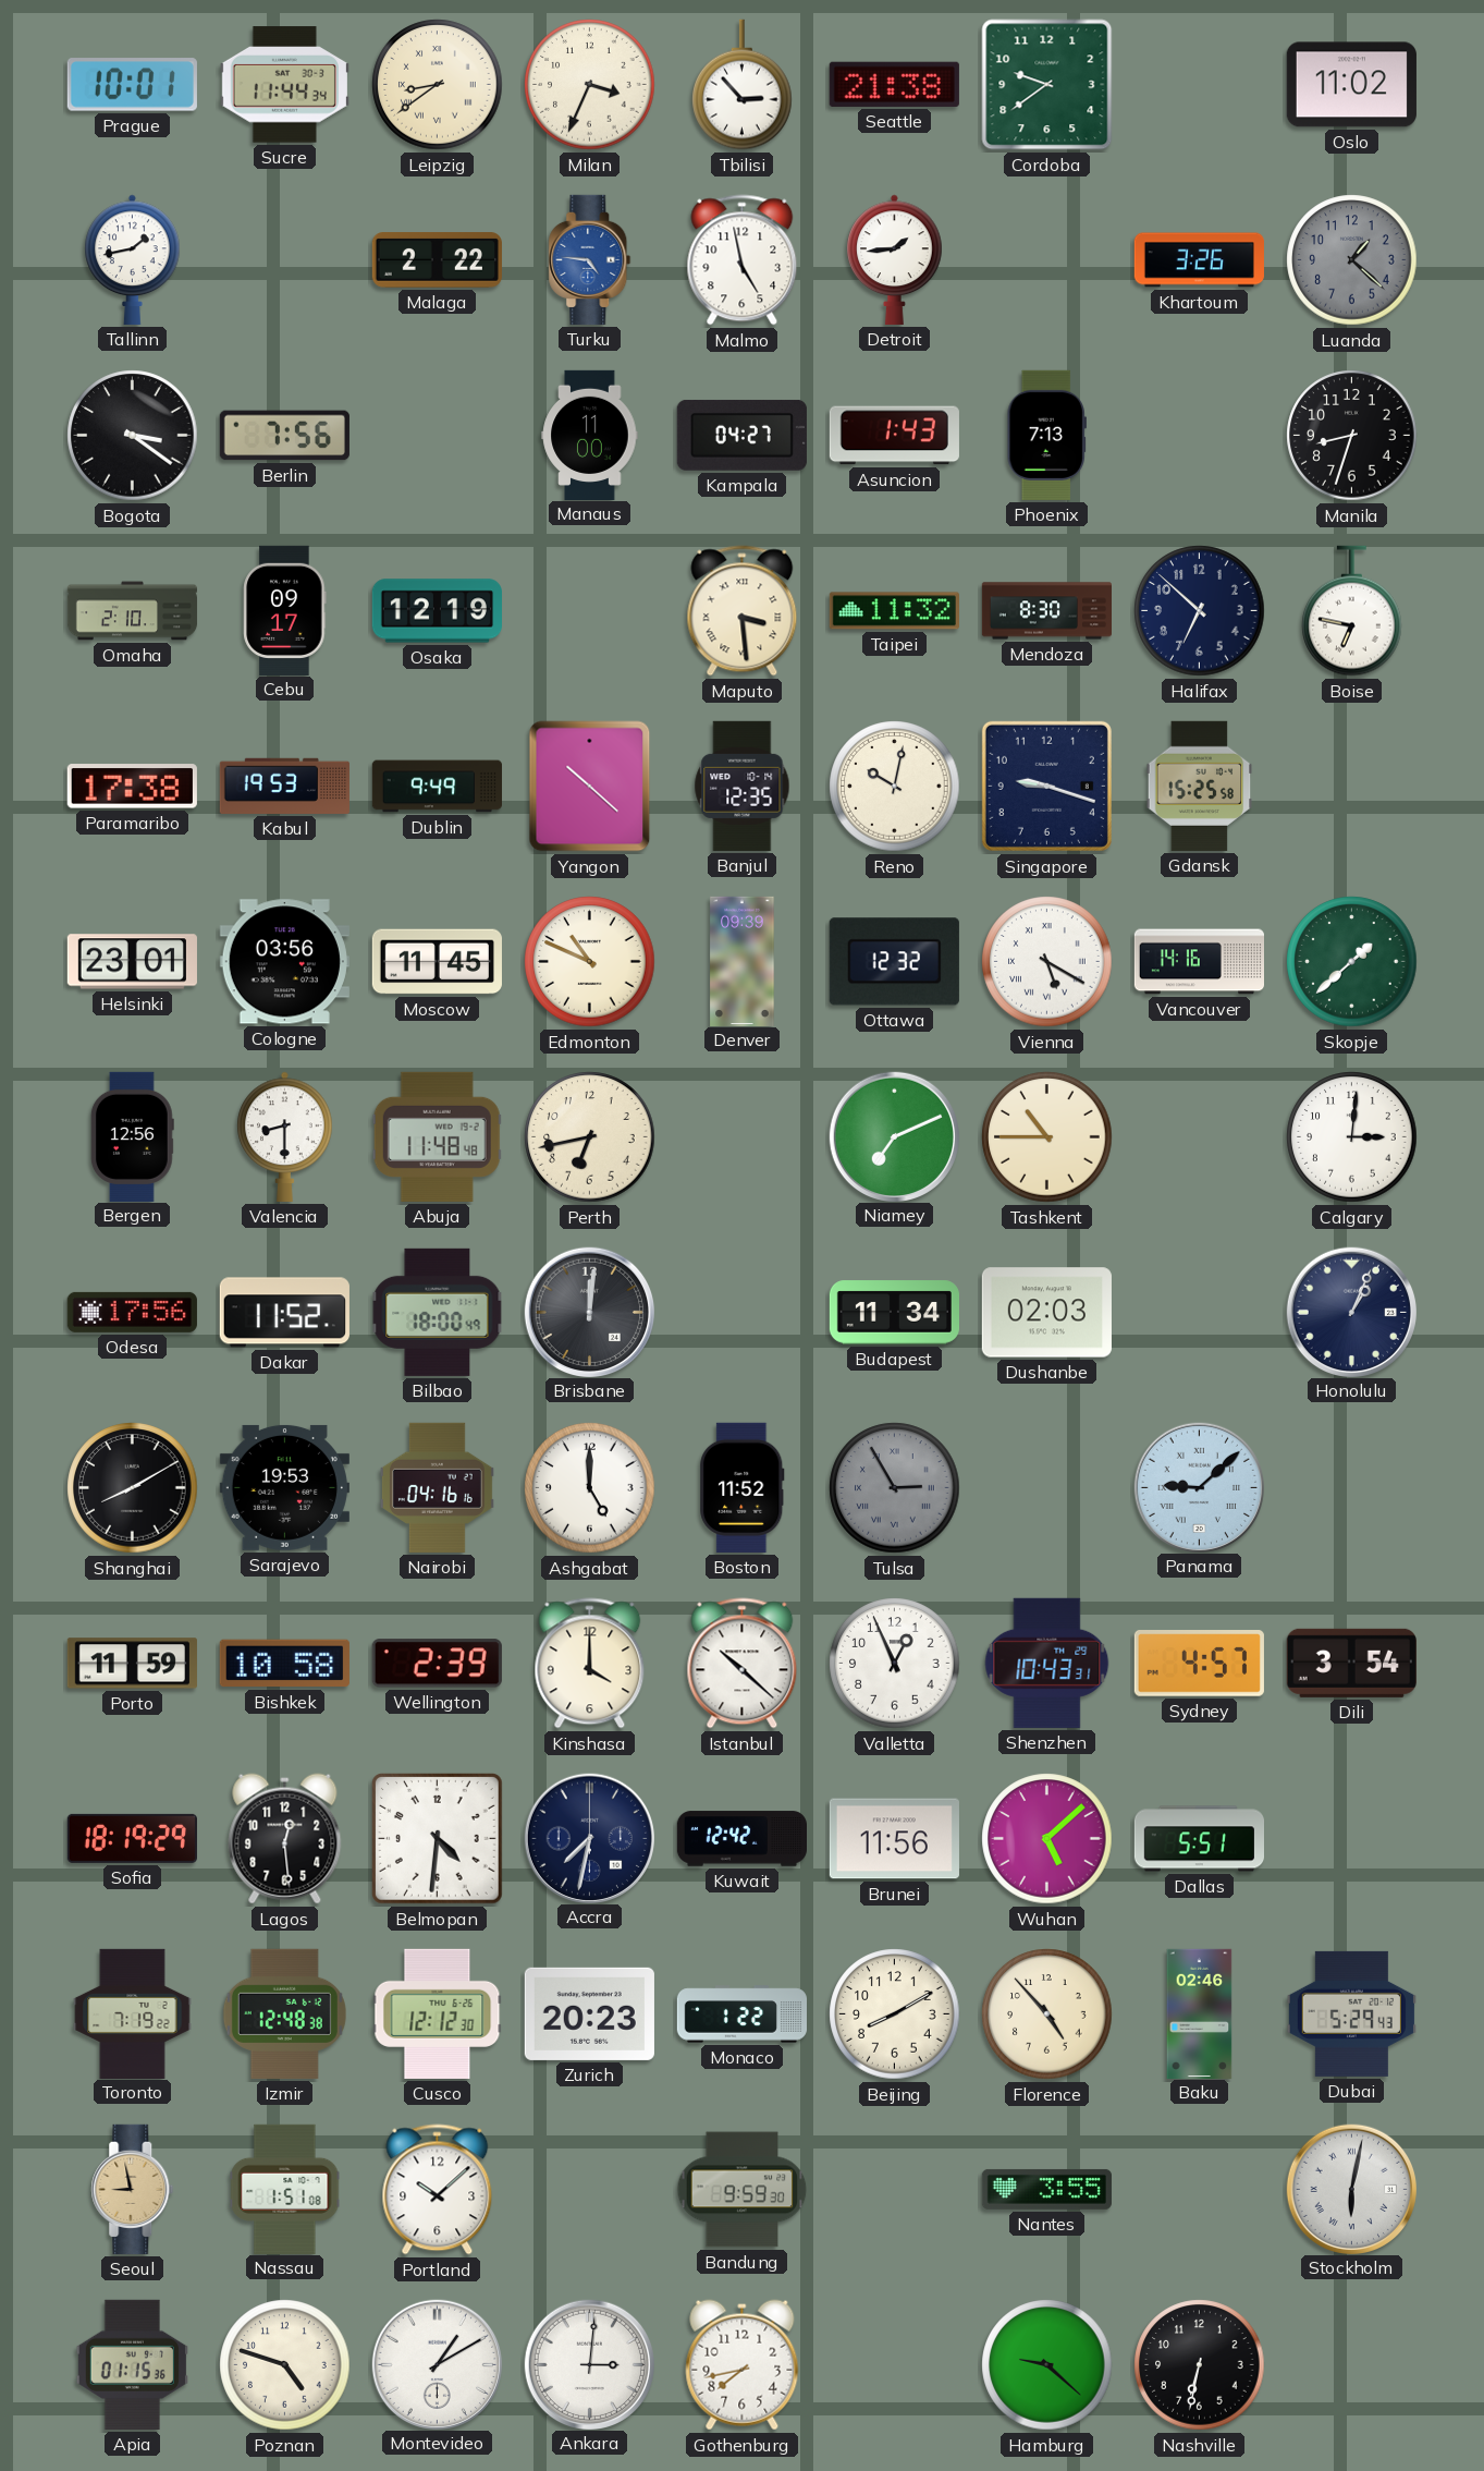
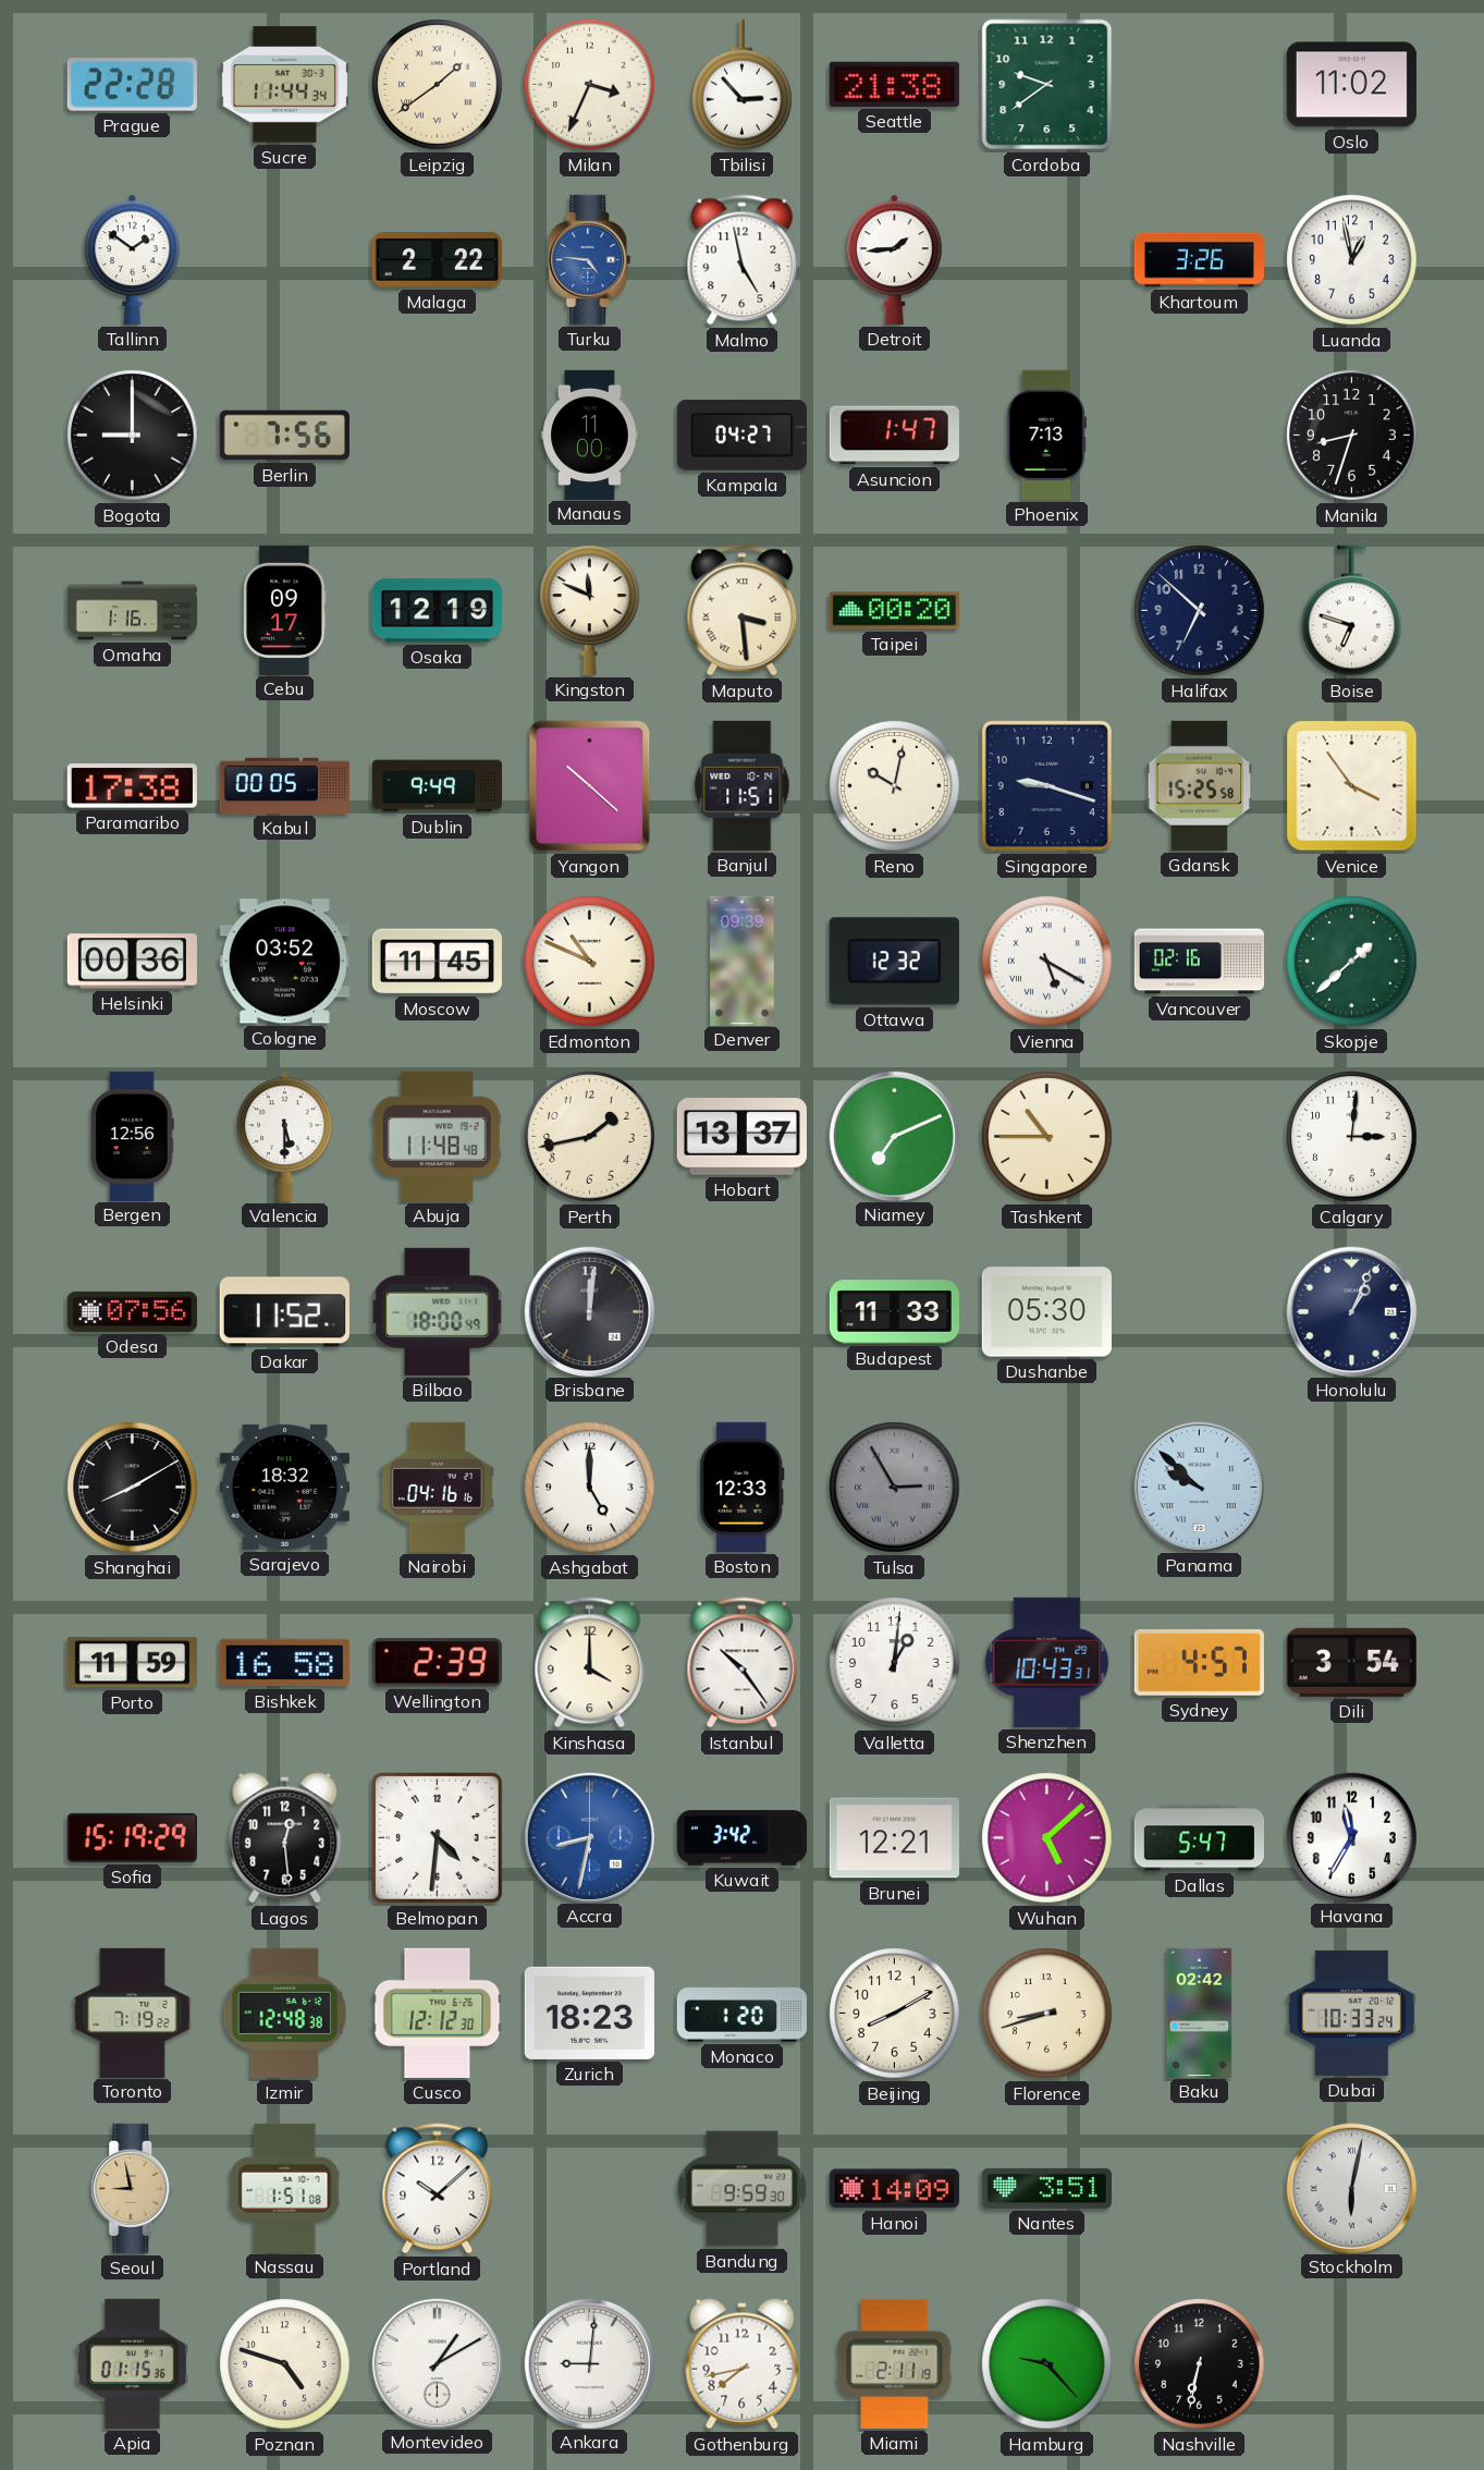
Prague: 10:01 -> 22:28
Leipzig: 8:39 -> 1:39
Tallinn: 1:43 -> 1:51
Luanda: 1:22 -> 12:58
Luanda dial: grey -> white
Bogota: 3:21 -> 9:00
Asuncion: 1:43 -> 1:47
Omaha: 2:10 -> 1:16
Kingston: none -> 11:49
Taipei: 11:32 -> 00:20
Mendoza: 8:30 -> none
Boise: 6:47 -> 6:48
Kabul: 19:53 -> 00:05
Banjul: 12:35 -> 11:51
Venice: none -> 3:54
Helsinki: 23:01 -> 00:36
Cologne: 03:56 -> 03:52
Vancouver: 14:16 -> 02:16
Valencia: 8:30 -> 5:30
Perth: 6:43 -> 1:43
Hobart: none -> 13:37
Odesa: 17:56 -> 07:56
Budapest: 11:34 -> 11:33
Dushanbe: 02:03 -> 05:30
Sarajevo: 19:53 -> 18:32
Boston: 11:52 -> 12:33
Panama: 9:08 -> 9:52
Bishkek: 10:58 -> 16:58
Istanbul: 10:22 -> 10:24
Valletta: 12:56 -> 1:01
Sofia: 18:19 -> 15:19
Accra: 7:32 -> 8:32
Accra dial: navy -> blue
Kuwait: 12:42 -> 3:42
Brunei: 11:56 -> 12:21
Dallas: 5:51 -> 5:47
Havana: none -> 11:35
Zurich: 20:23 -> 18:23
Monaco: 1:22 -> 1:20
Florence: 4:53 -> 8:42
Baku: 02:46 -> 02:42
Dubai: 5:29 -> 10:33
Hanoi: none -> 14:09
Nantes: 3:55 -> 3:51
Ankara: 3:01 -> 9:01
Miami: none -> 2:11
Hamburg: 9:22 -> 9:23
